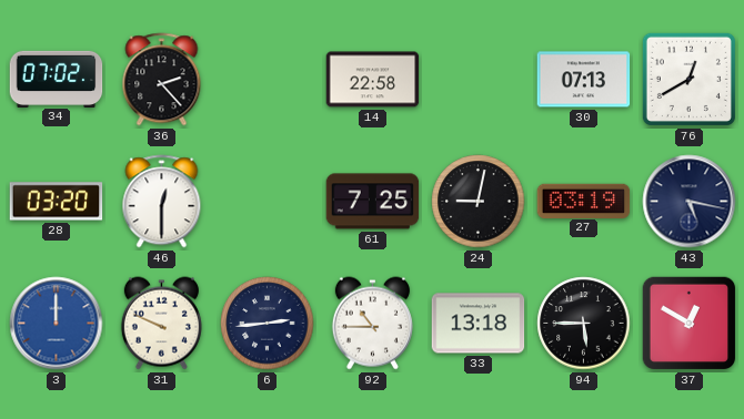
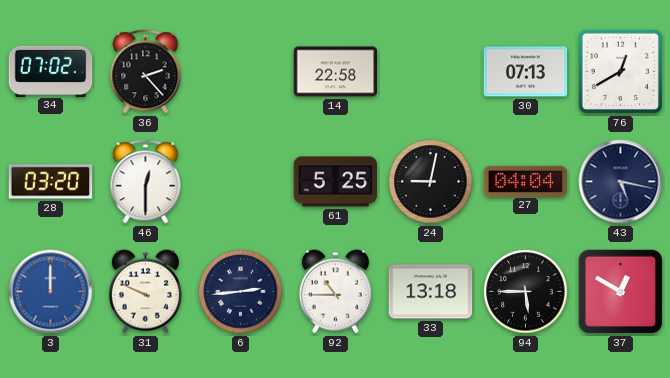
61: 7:25 -> 5:25
27: 03:19 -> 04:04
